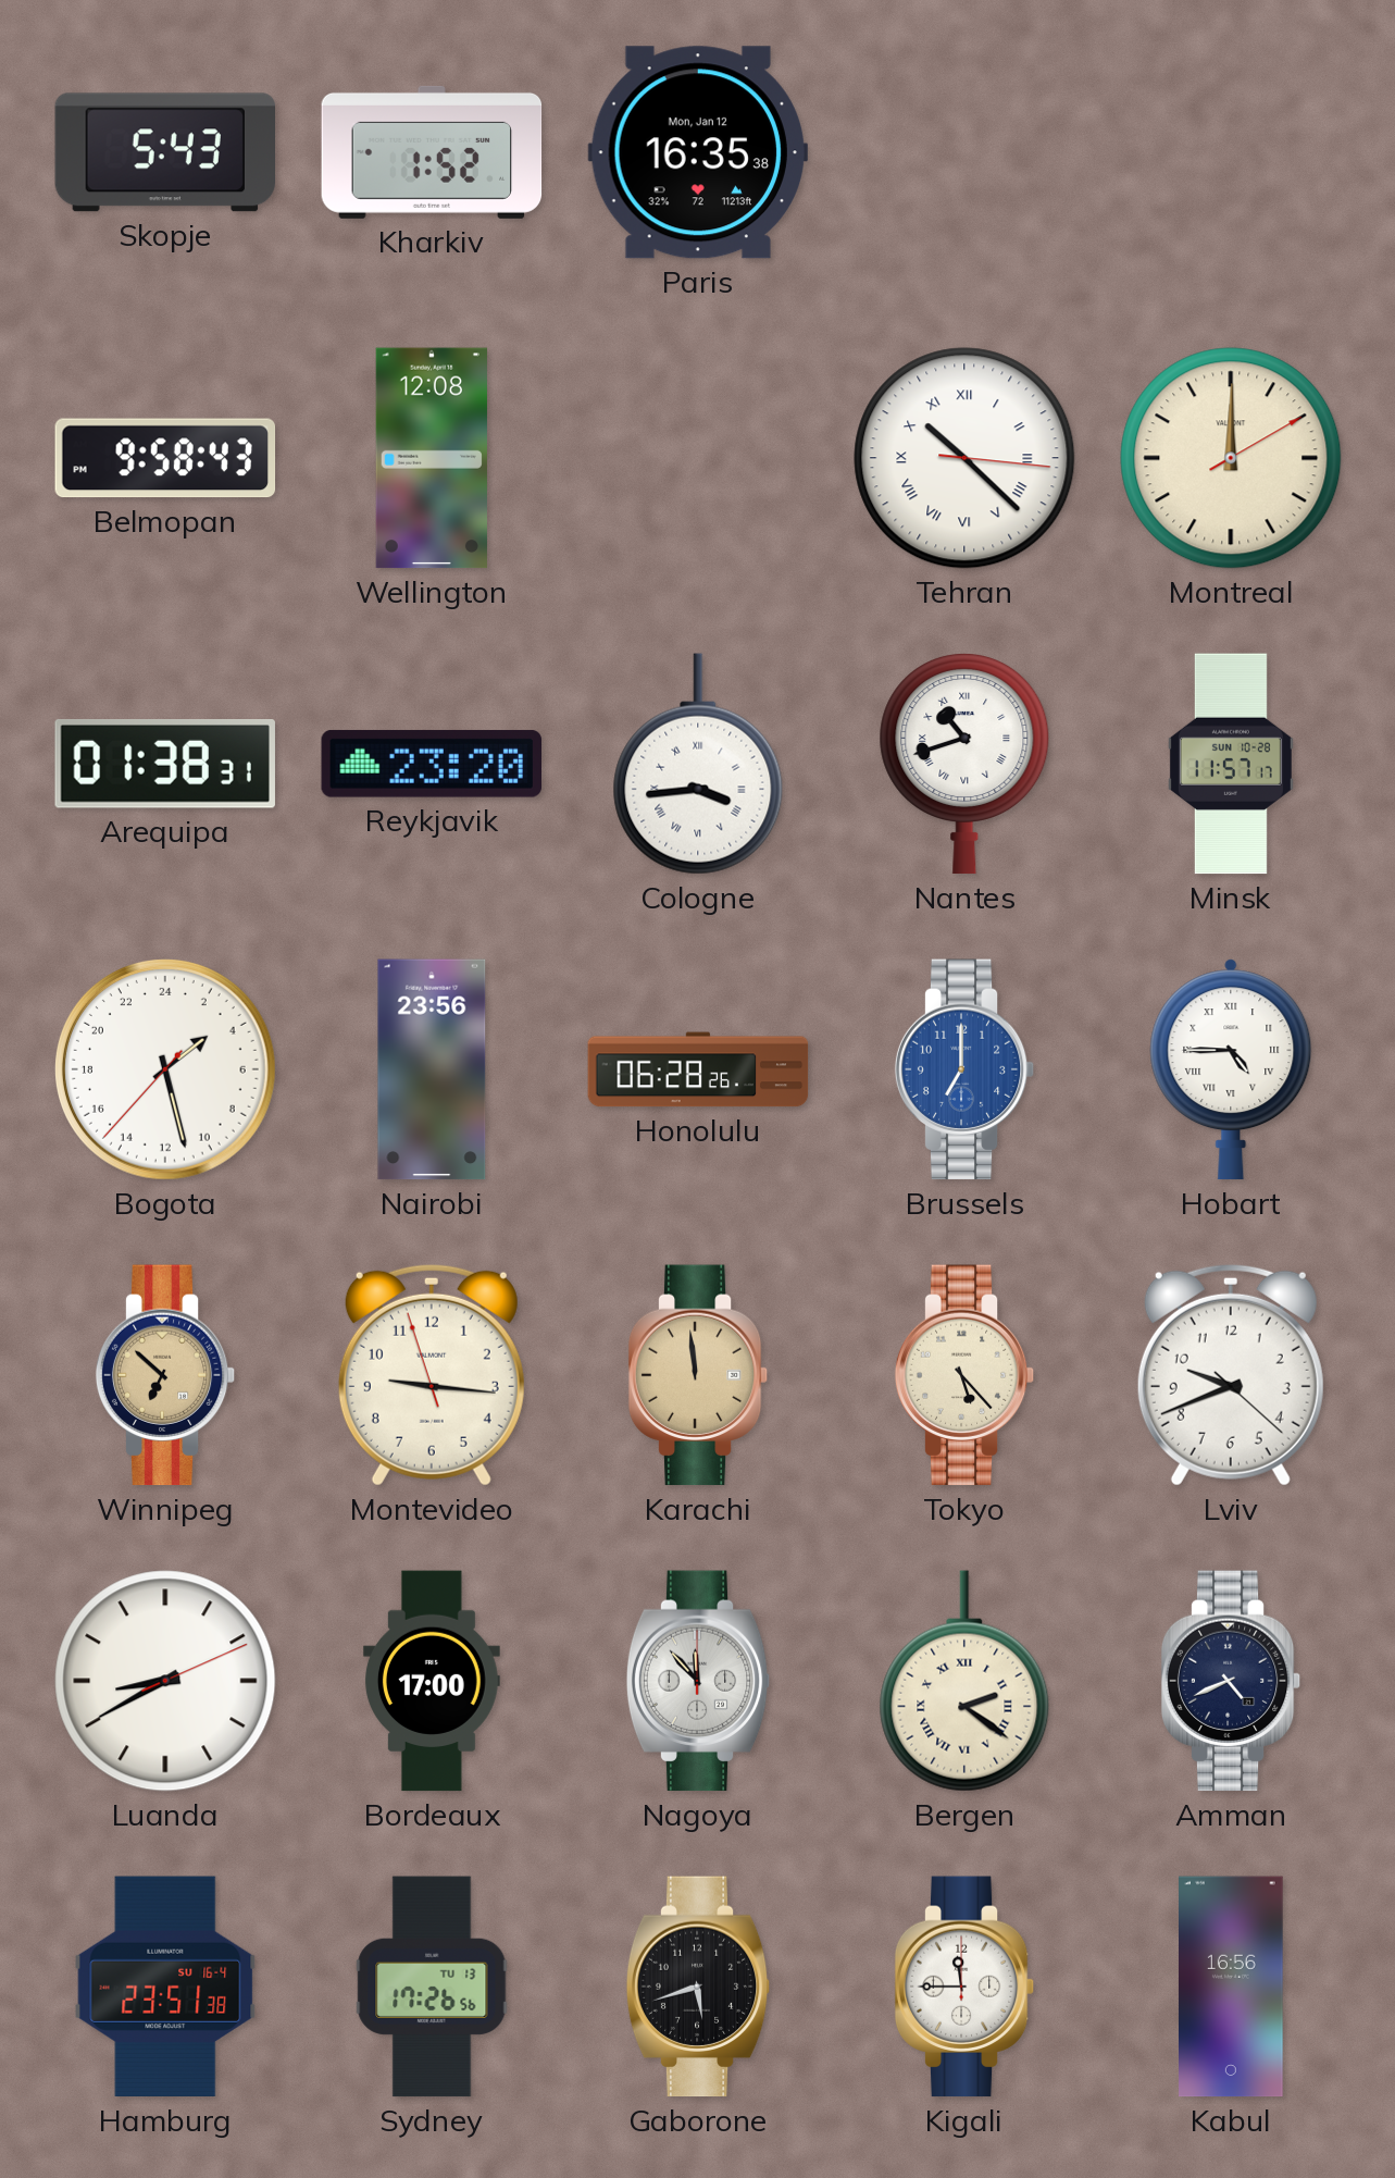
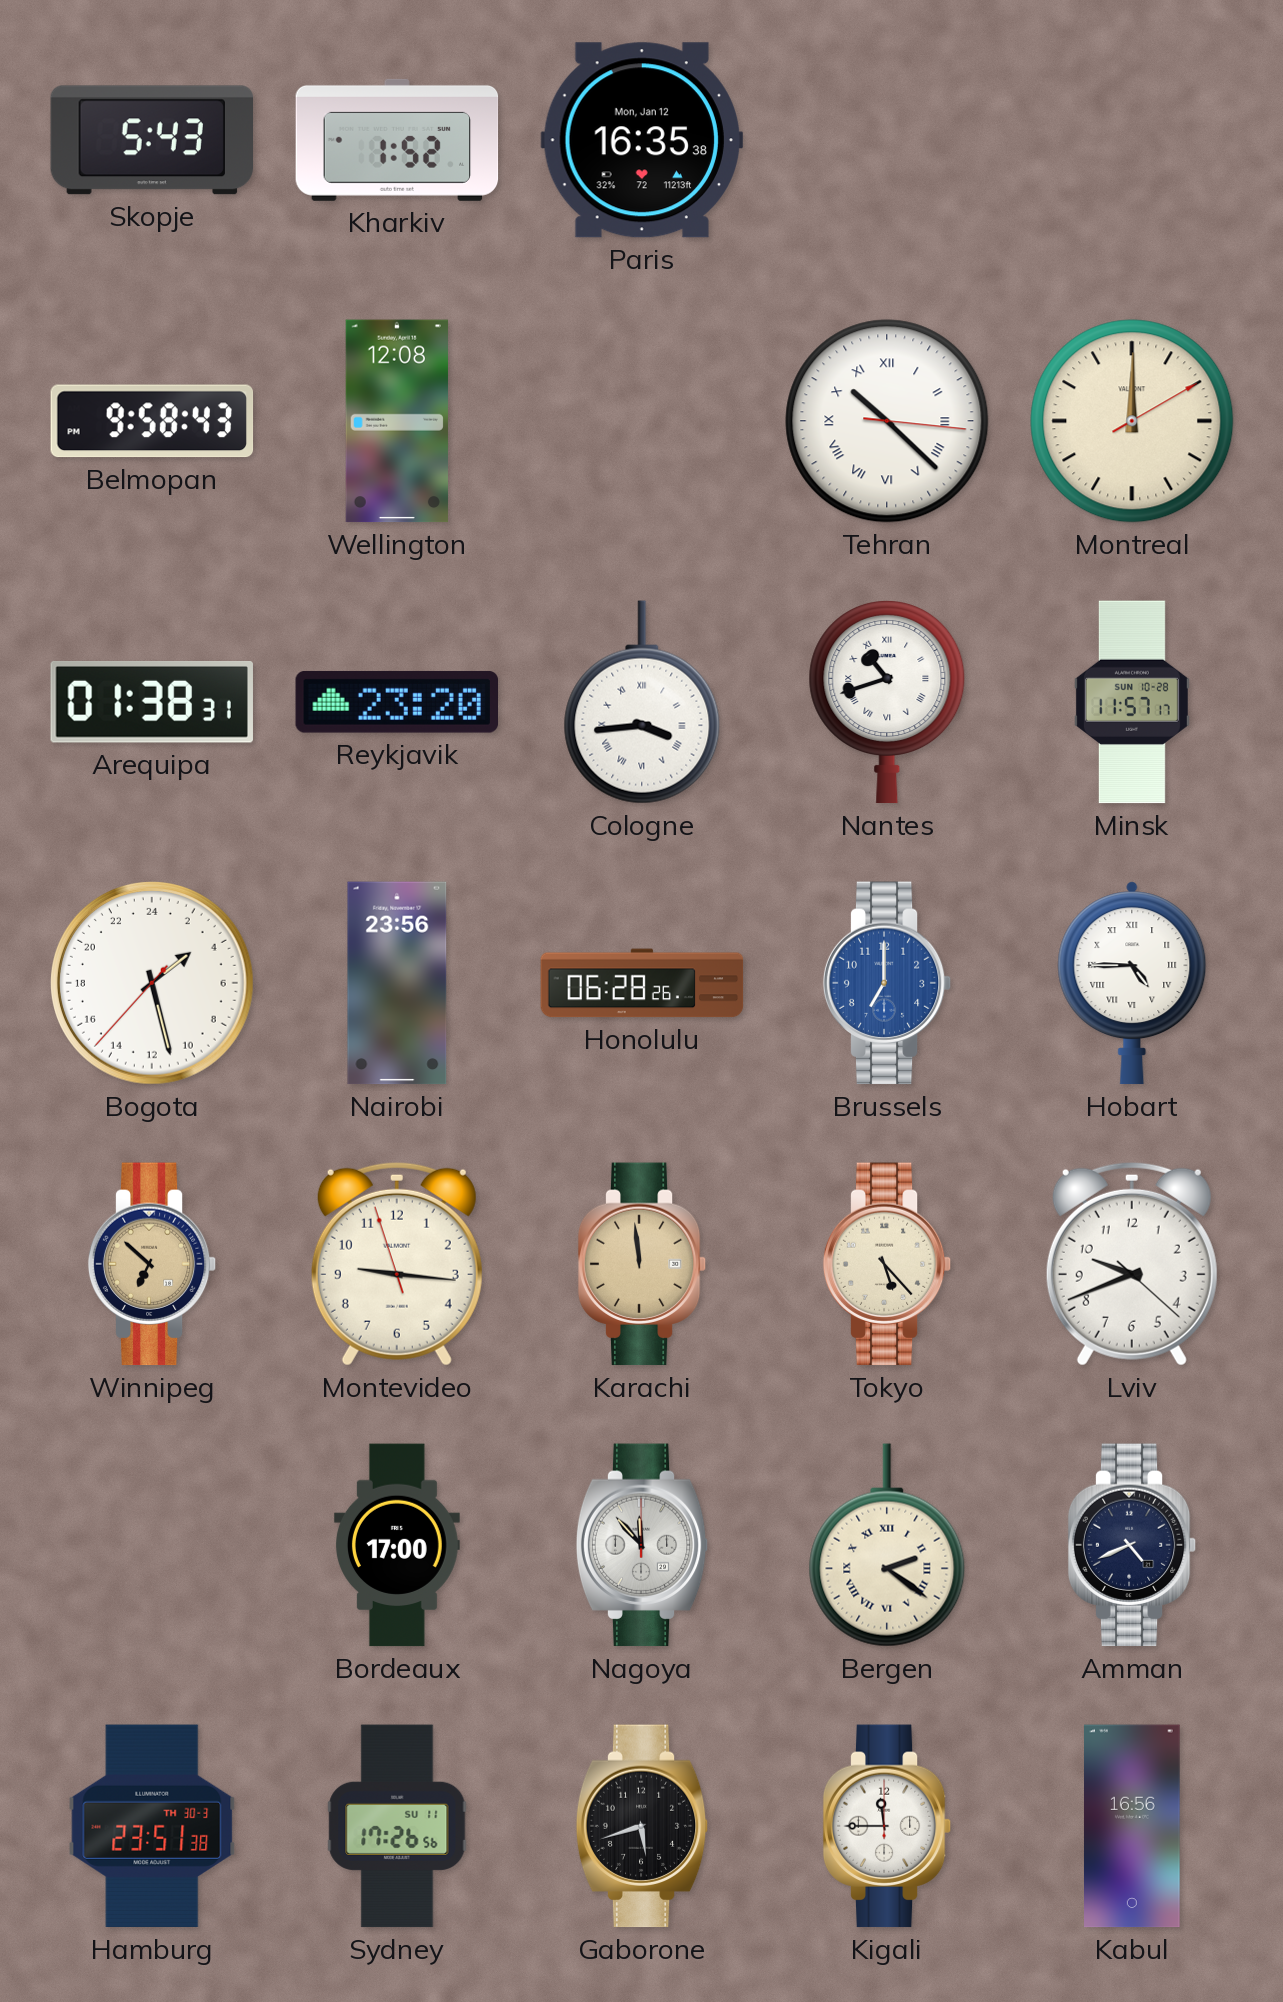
Luanda: 8:40 -> none
Hamburg date: SU 16-4 -> TH 30-3
Sydney date: TU 13 -> SU 11
